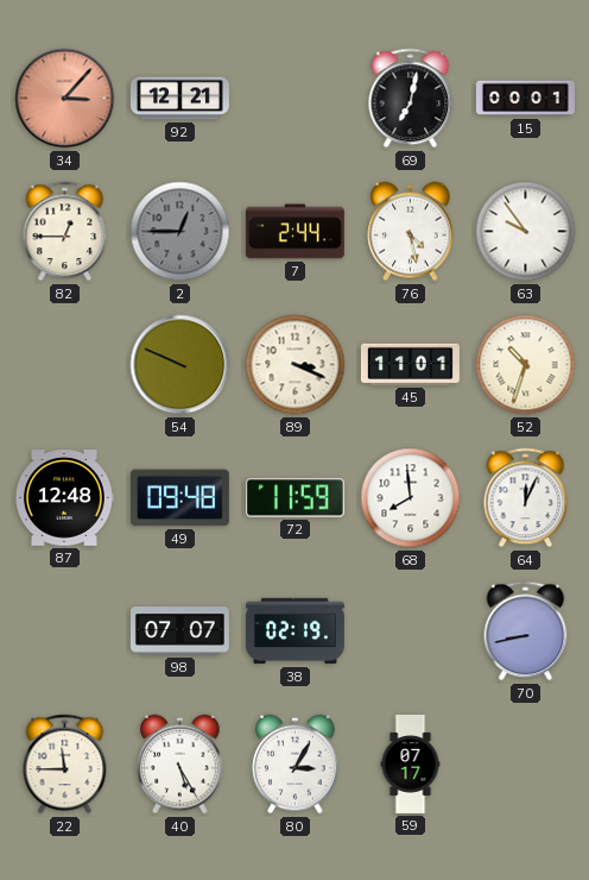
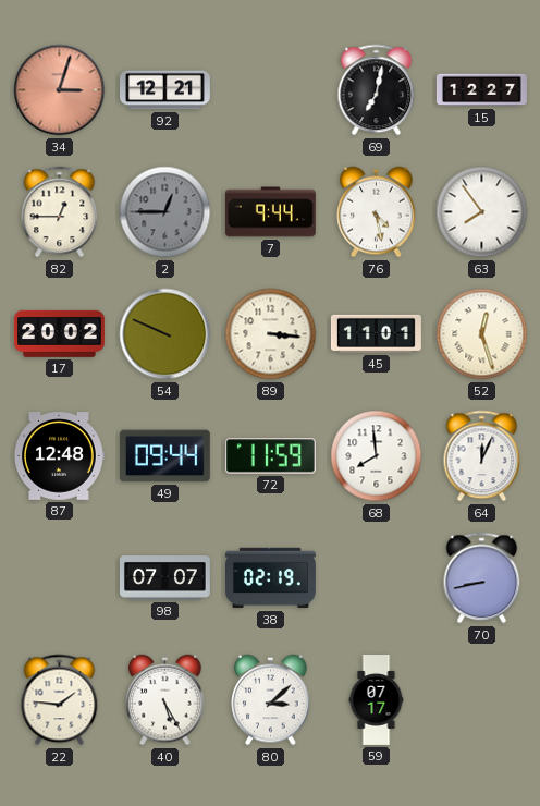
34: 3:07 -> 3:03
15: 00:01 -> 12:27
7: 2:44 -> 9:44
63: 9:54 -> 7:54
17: none -> 20:02
89: 3:19 -> 3:16
52: 10:33 -> 12:27
49: 09:48 -> 09:44
22: 11:45 -> 1:46
80: 3:05 -> 3:08
